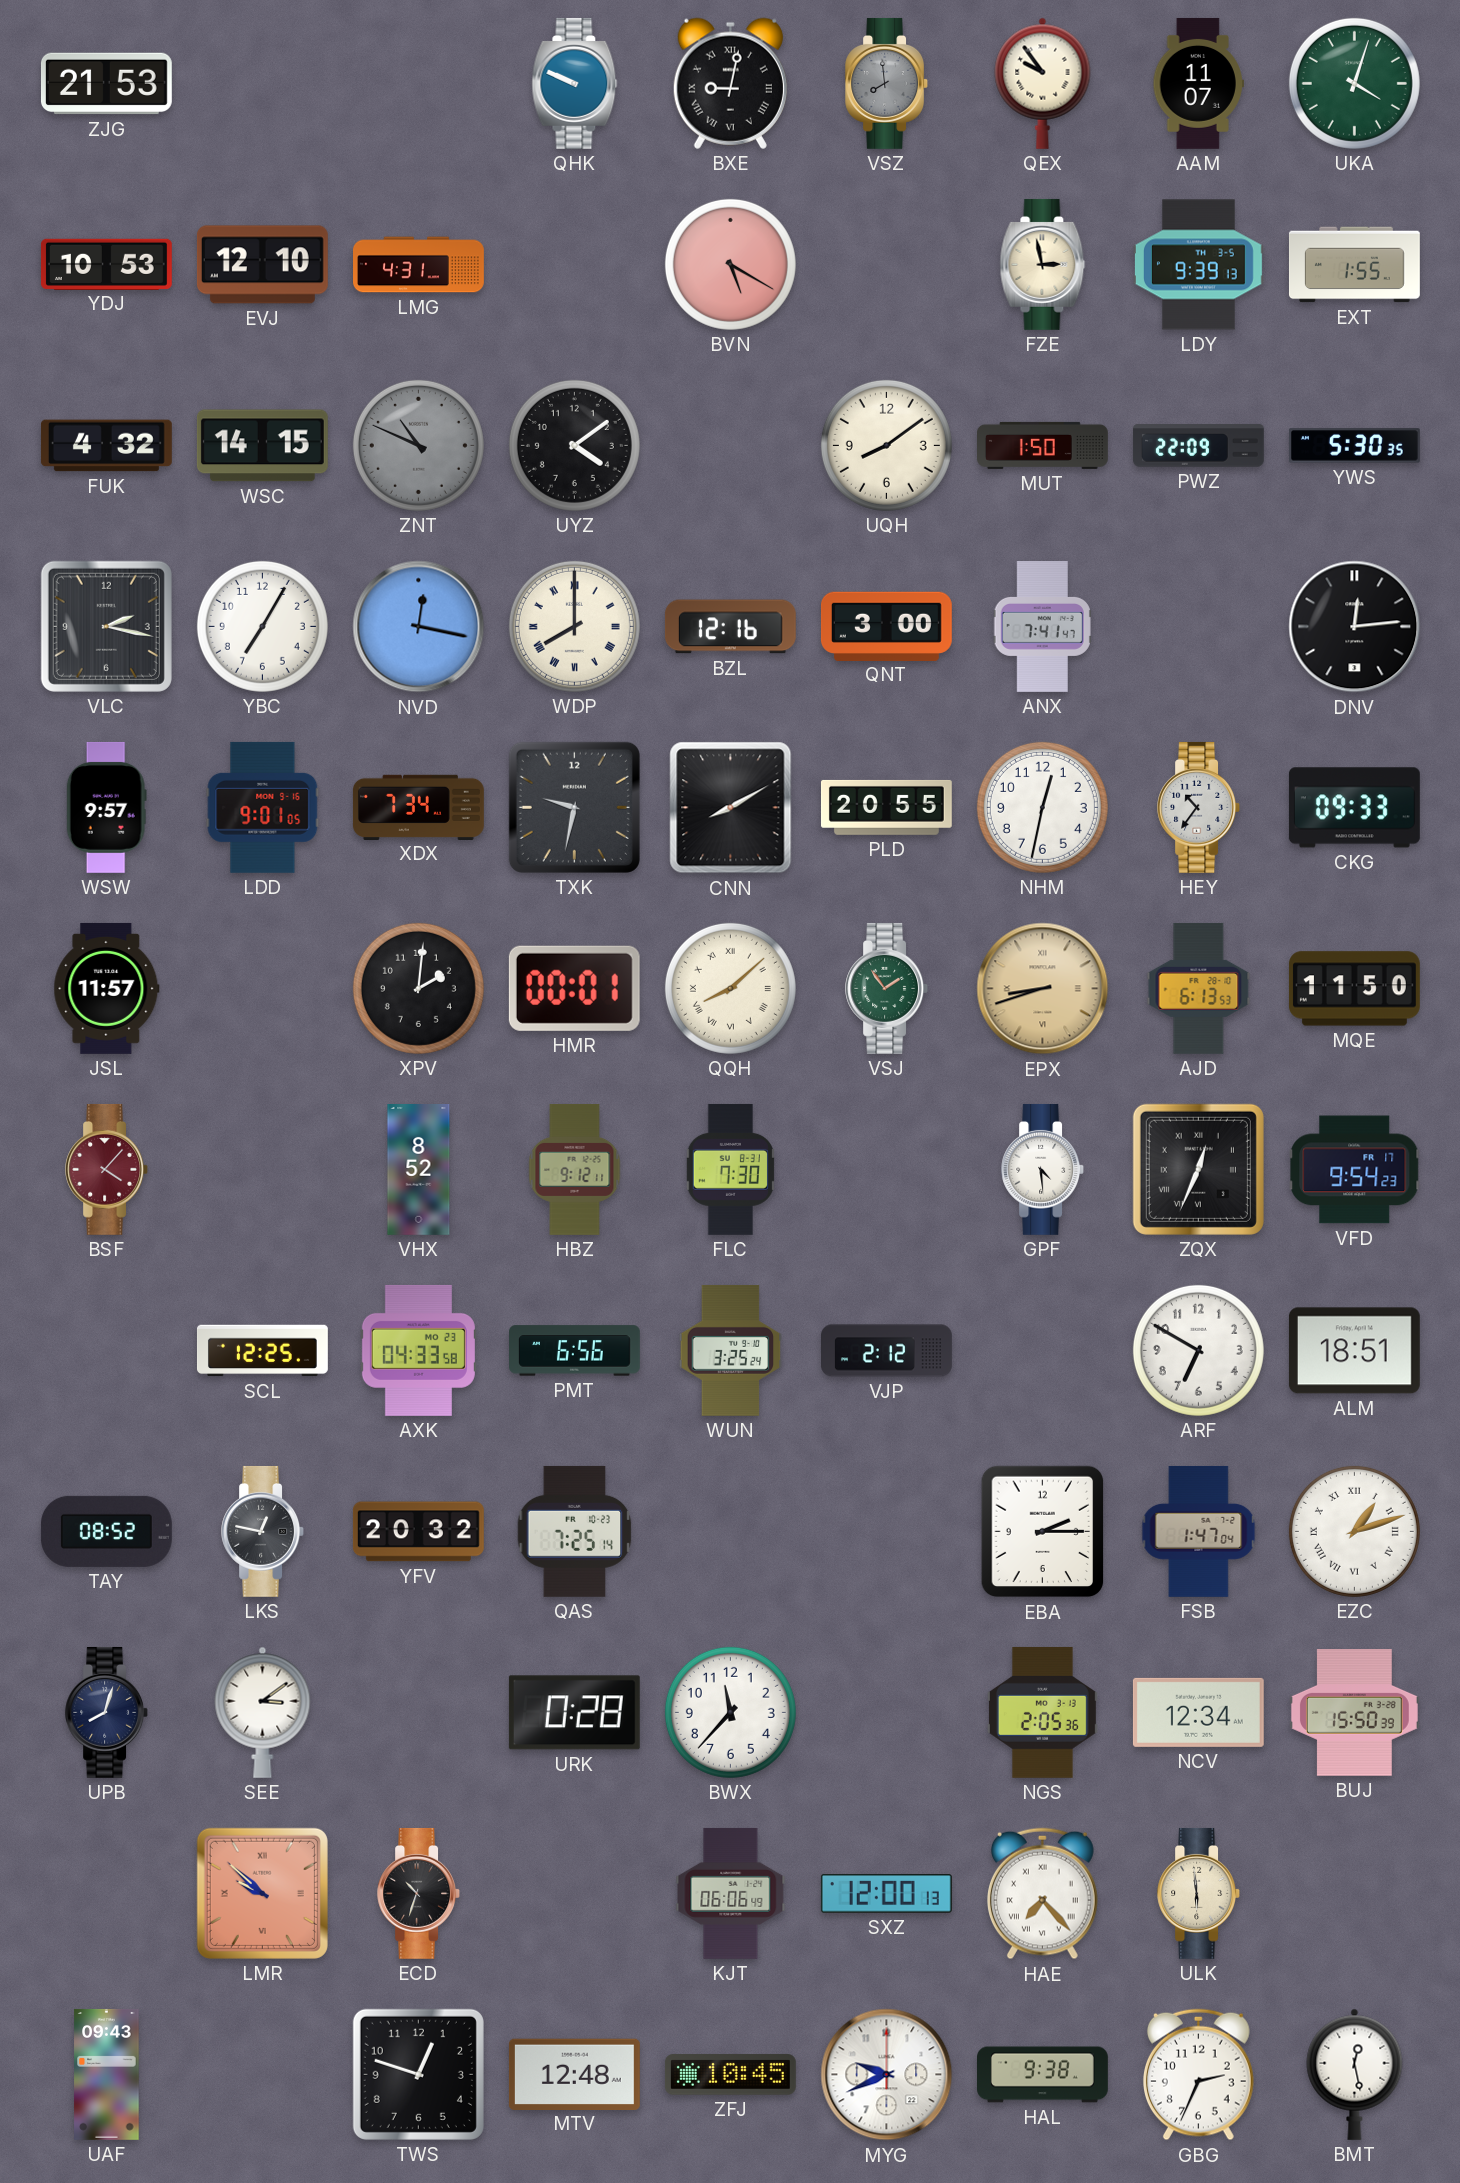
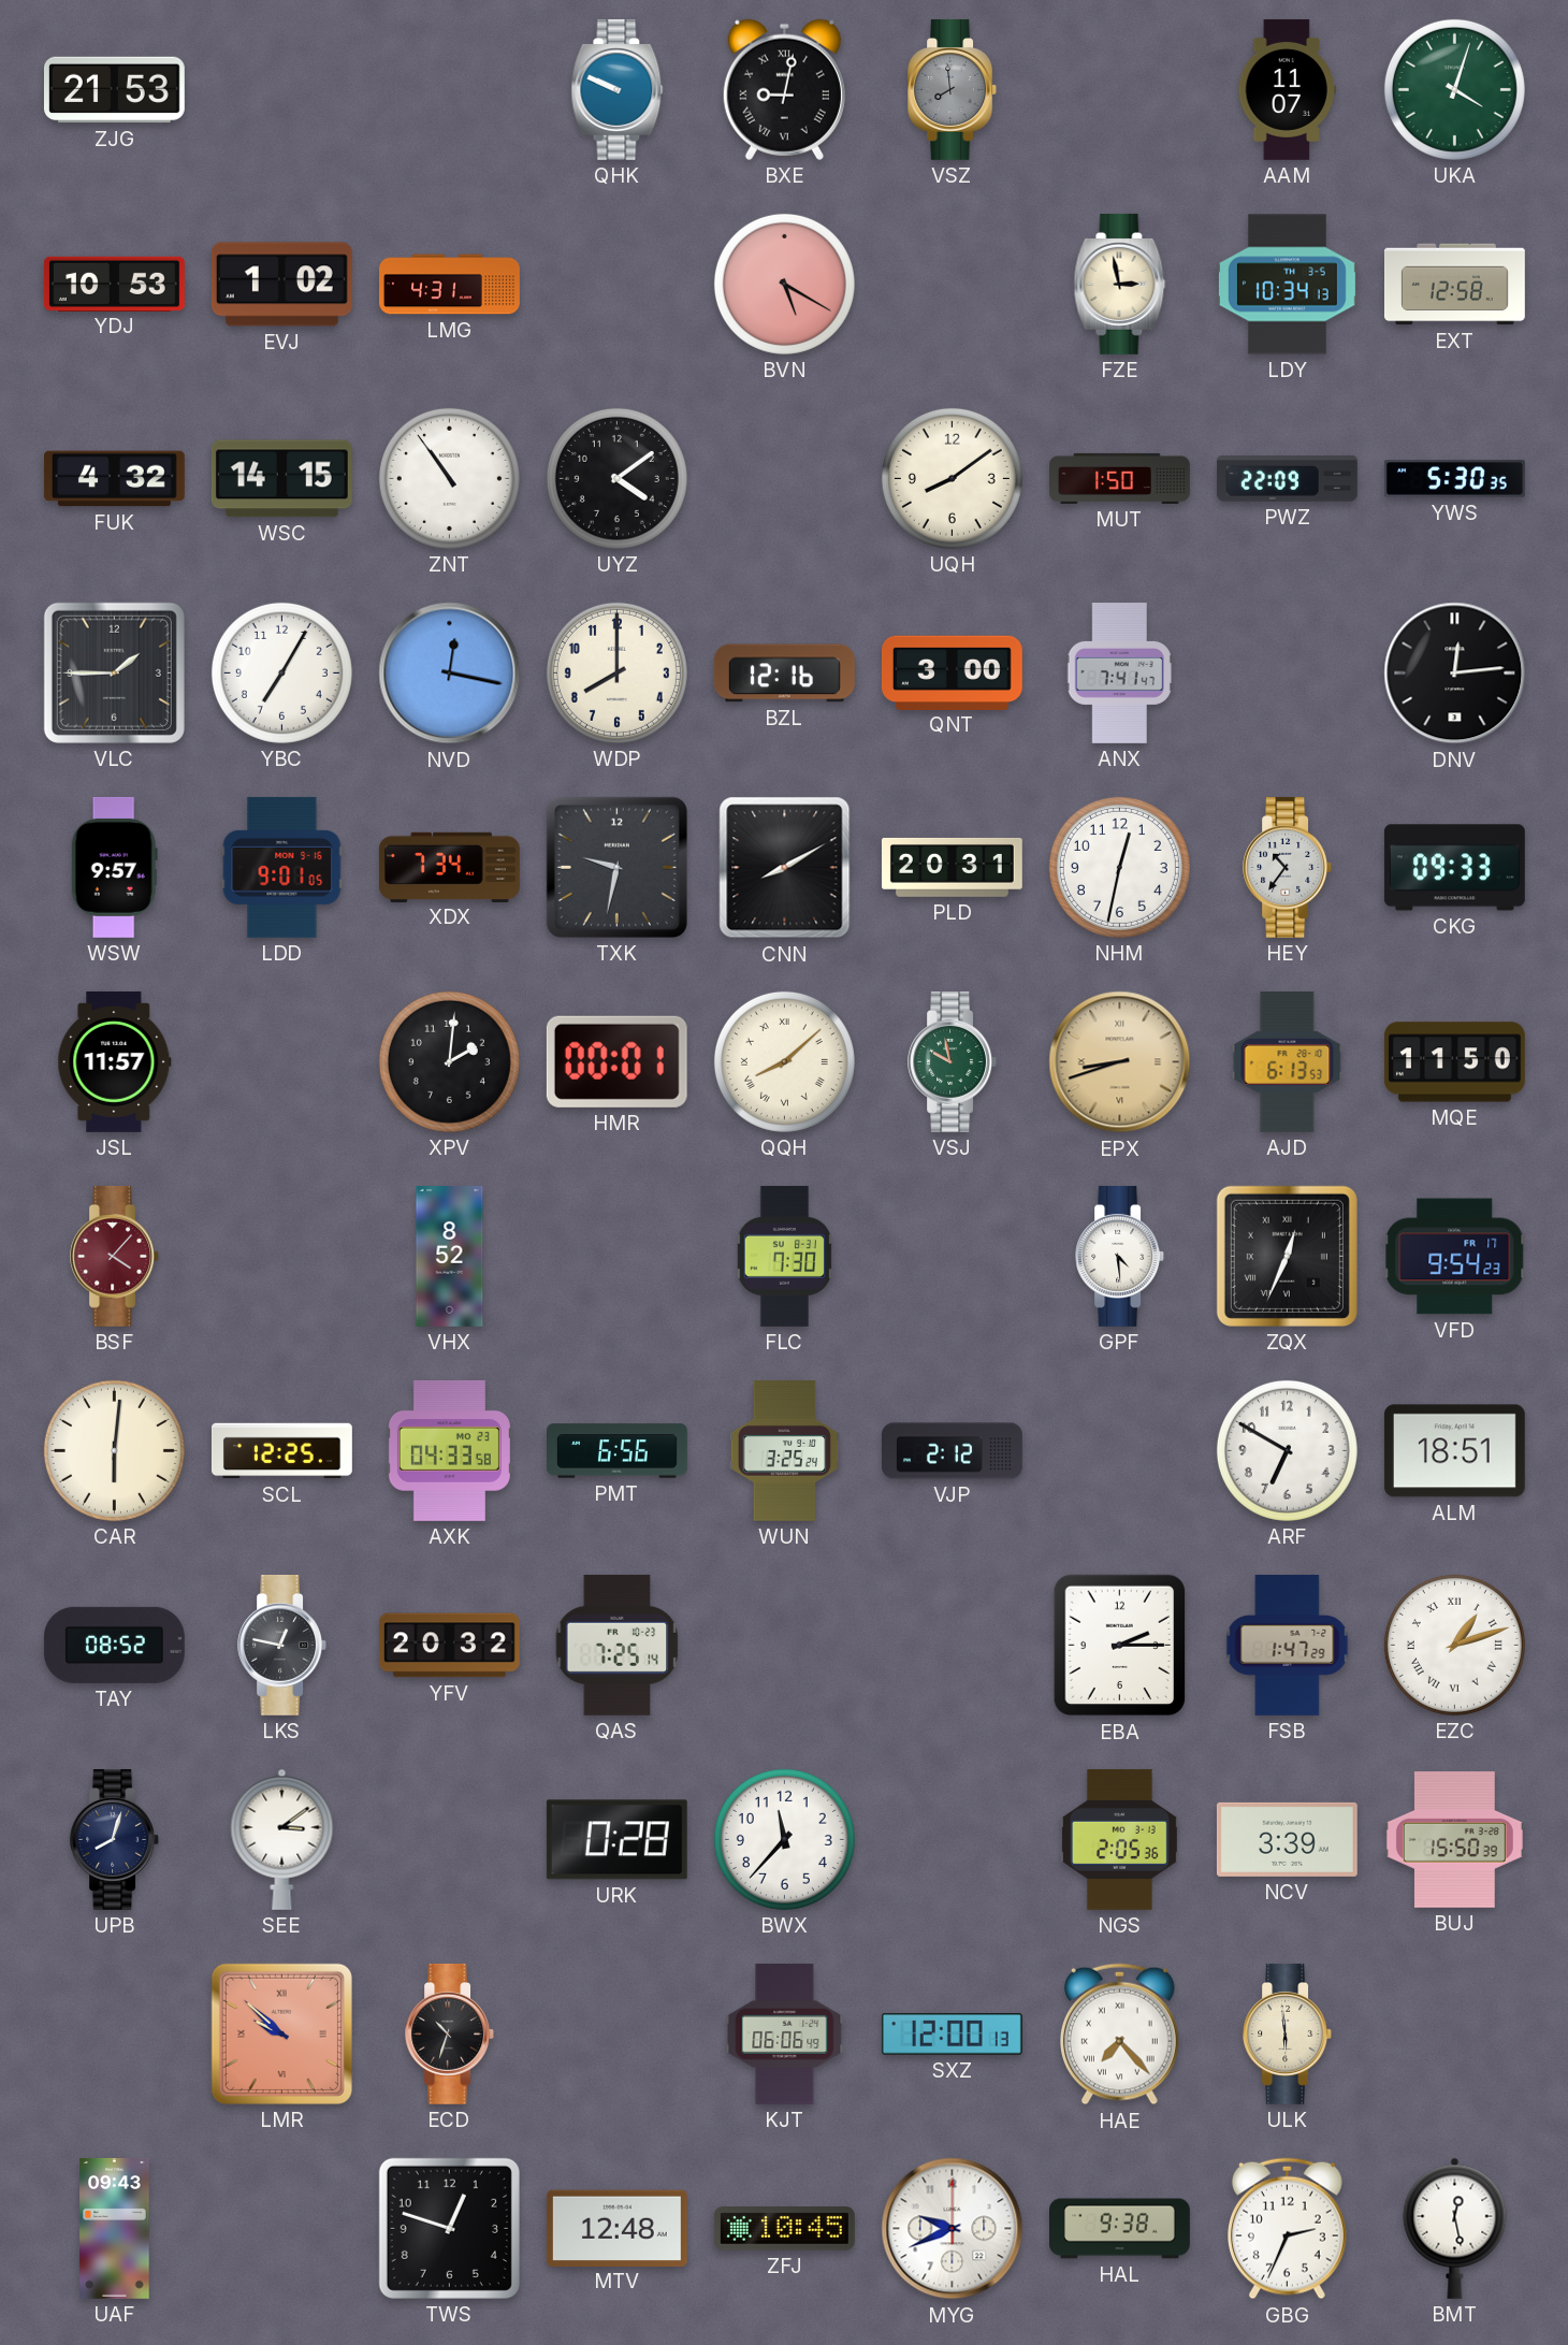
QEX: 9:54 -> none
EVJ: 12:10 -> 1:02
LDY: 9:39 -> 10:34
EXT: 1:55 -> 12:58
ZNT: 10:49 -> 10:54
ZNT dial: grey -> white
VLC: 2:17 -> 1:45
WDP numerals: Roman -> Arabic
PLD: 20:55 -> 20:31
VSJ: 1:54 -> 9:58
HBZ: 9:12 -> none
CAR: none -> 6:01
FSB: 1:47:04 -> 1:47:29
NCV: 12:34 -> 3:39
